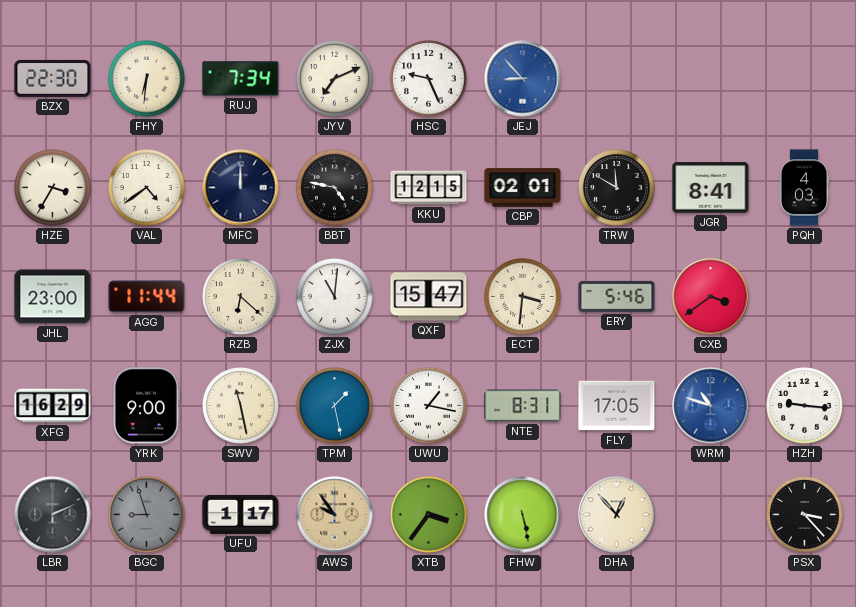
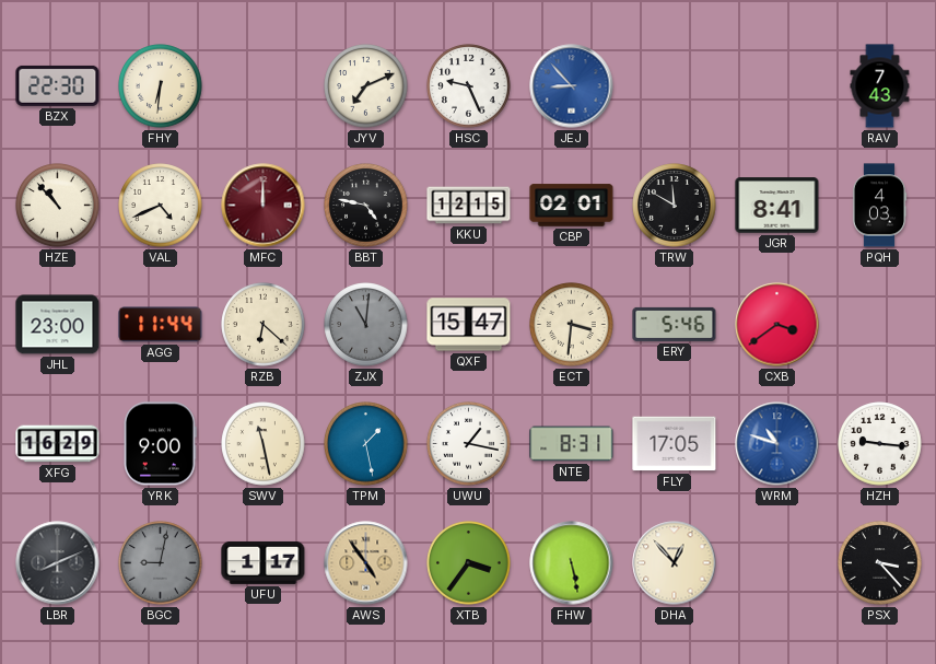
RUJ: 7:34 -> none
RAV: none -> 7:43
HZE: 3:35 -> 10:53
VAL: 4:39 -> 4:41
MFC dial: navy -> burgundy
ZJX dial: white -> grey
LBR: 2:11 -> 8:11
BGC: 8:57 -> 9:02
AWS: 9:54 -> 4:54
